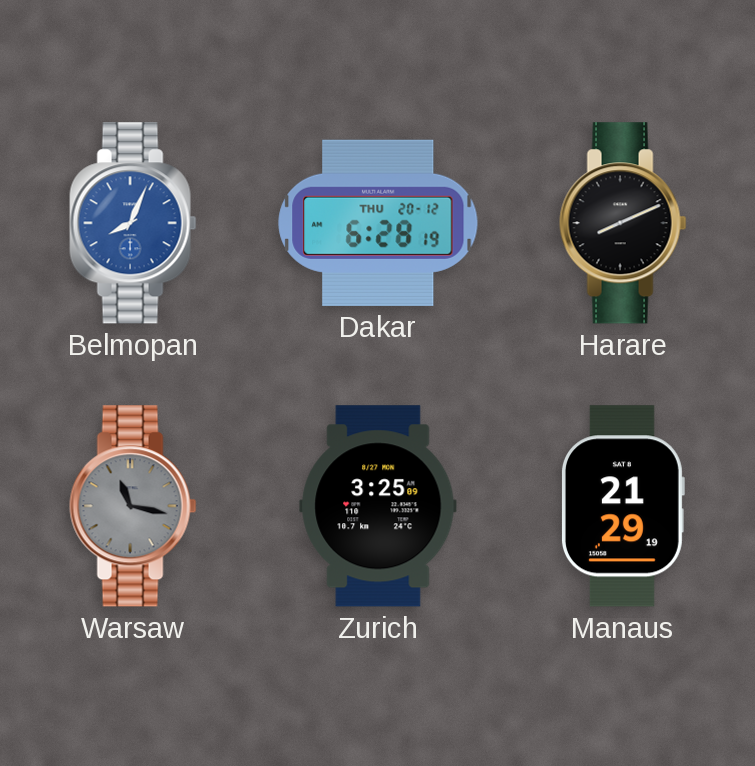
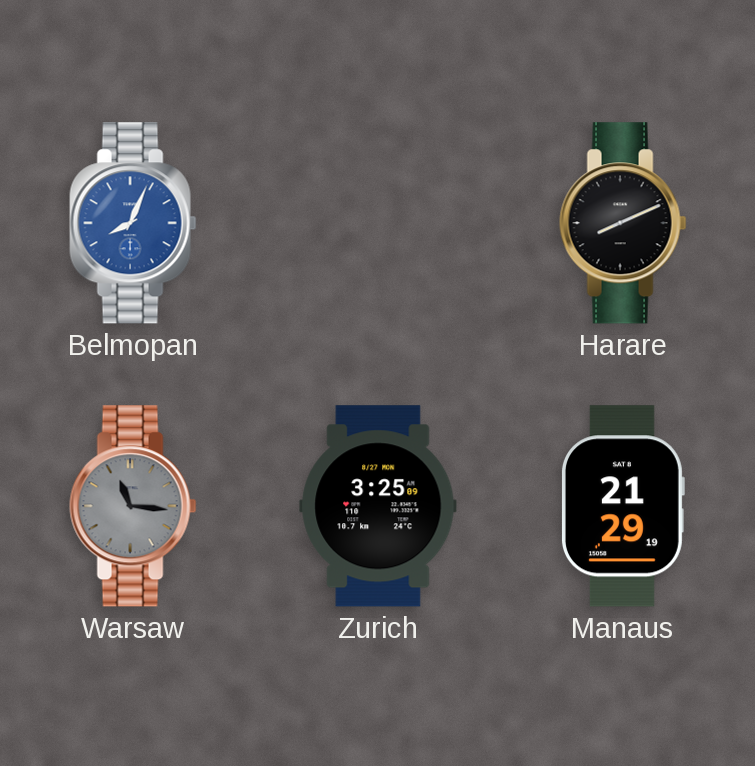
Dakar: 6:28 -> none
Warsaw: 11:17 -> 11:16
